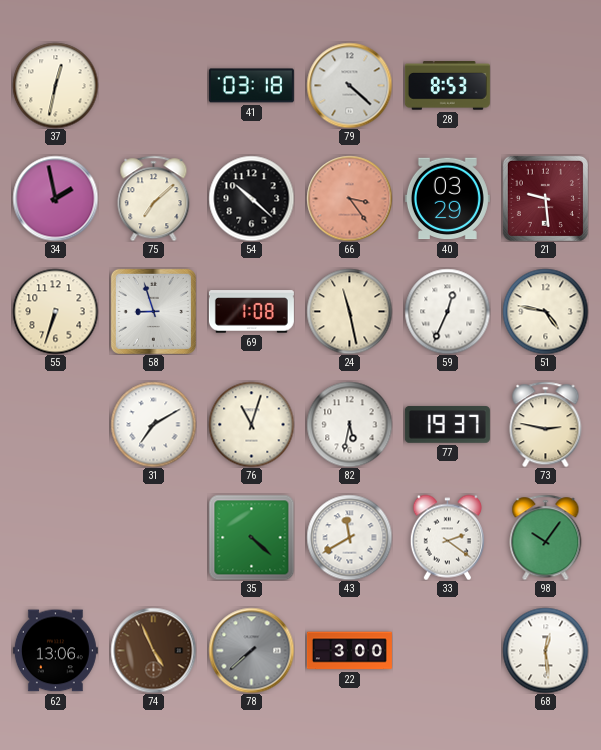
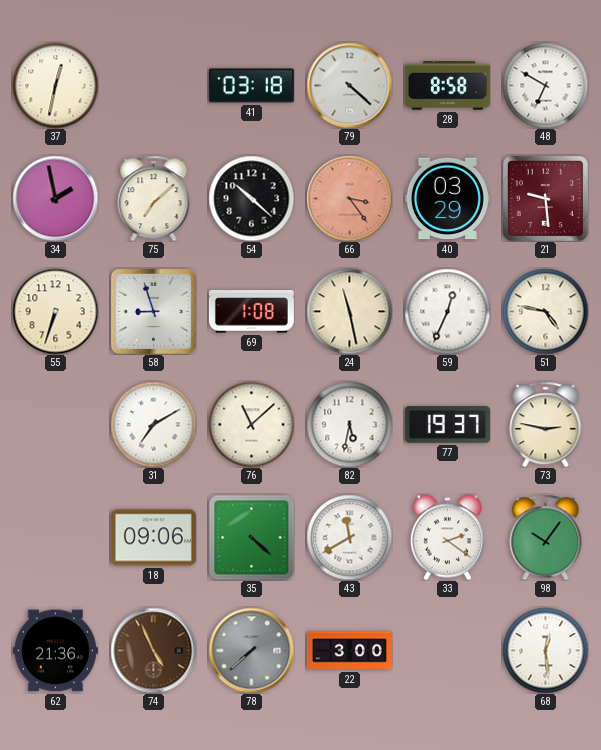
28: 8:53 -> 8:58
48: none -> 6:50
76: 11:03 -> 11:08
18: none -> 09:06
62: 13:06 -> 21:36
